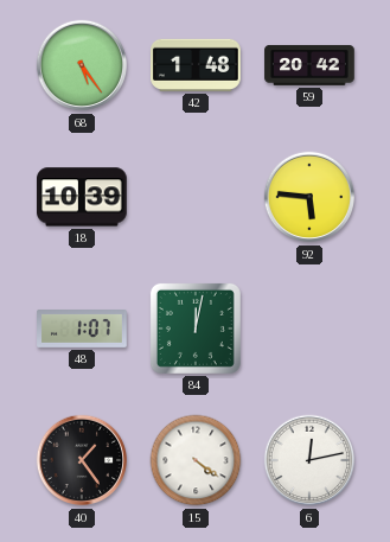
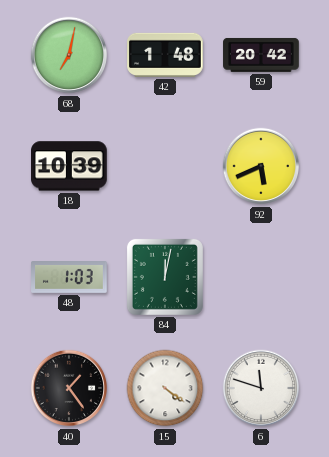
68: 5:24 -> 7:02
92: 5:46 -> 5:41
48: 1:07 -> 1:03
6: 12:13 -> 11:48
